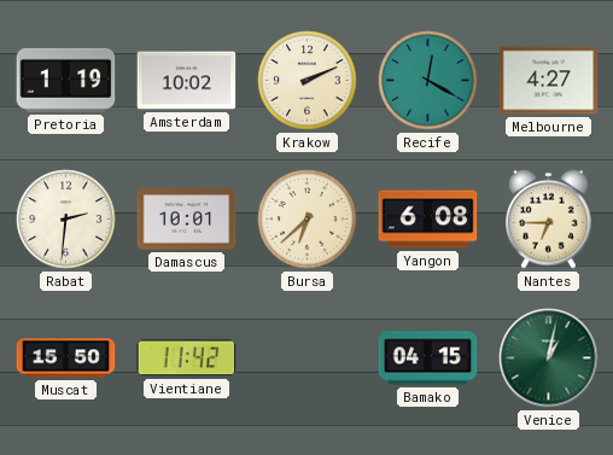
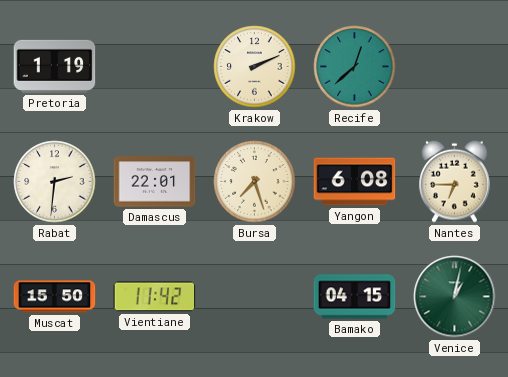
Amsterdam: 10:02 -> none
Recife: 12:20 -> 12:38
Melbourne: 4:27 -> none
Damascus: 10:01 -> 22:01
Bursa: 6:38 -> 7:27
